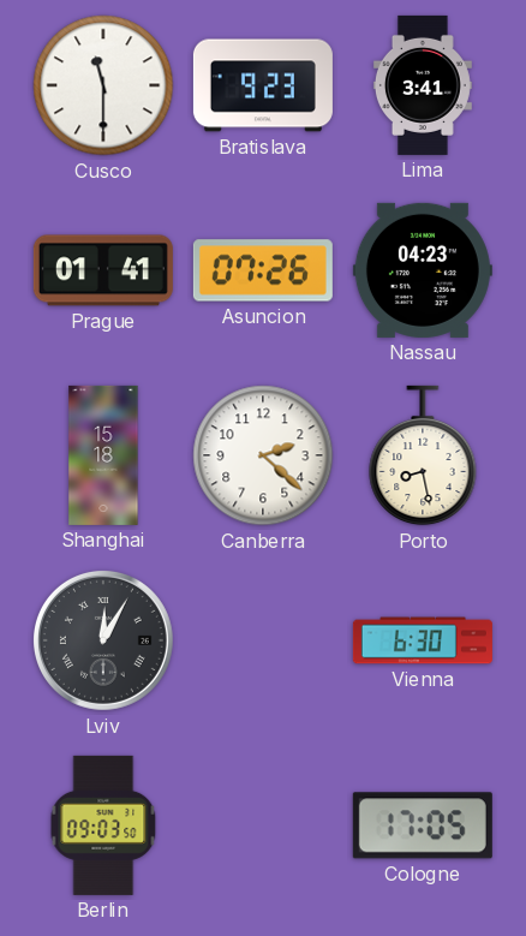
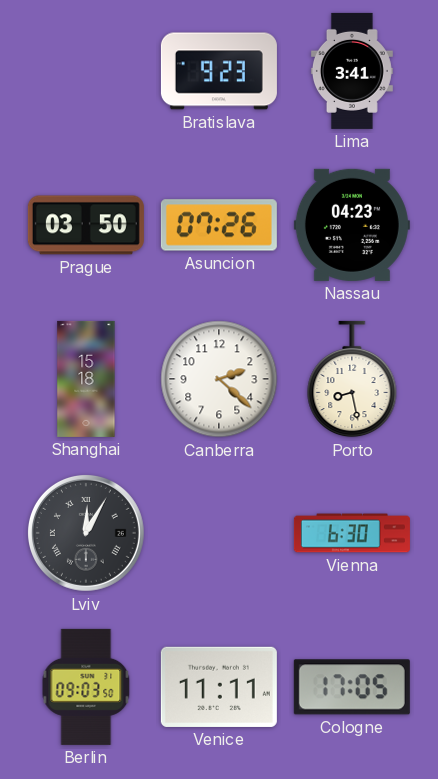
Cusco: 11:30 -> none
Prague: 01:41 -> 03:50
Venice: none -> 11:11
